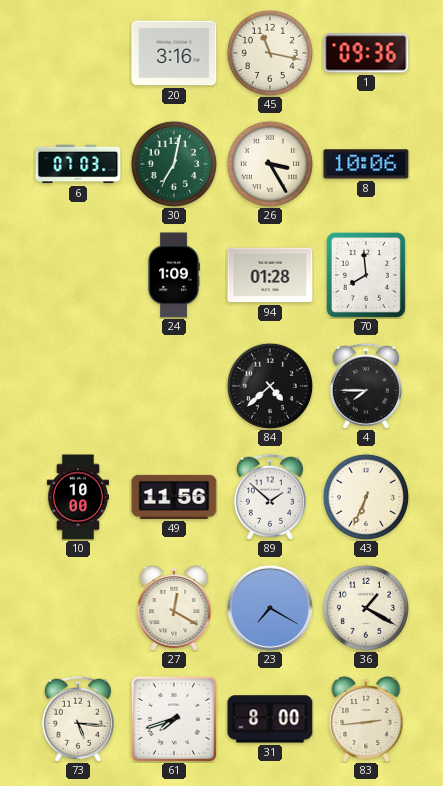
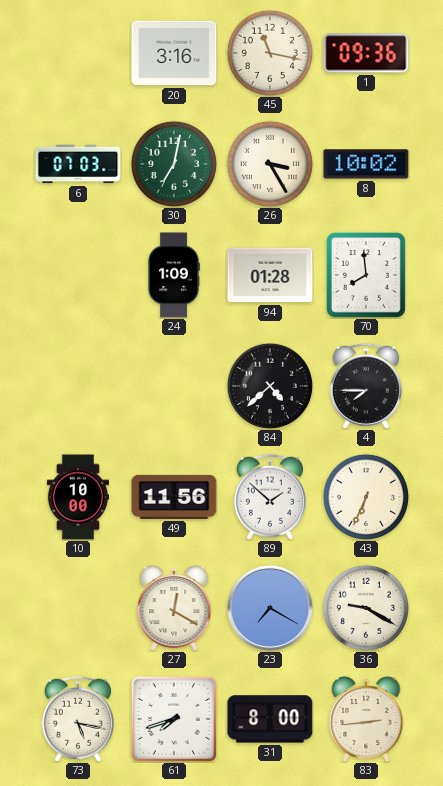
8: 10:06 -> 10:02
36: 1:20 -> 9:20
73: 5:16 -> 5:17
